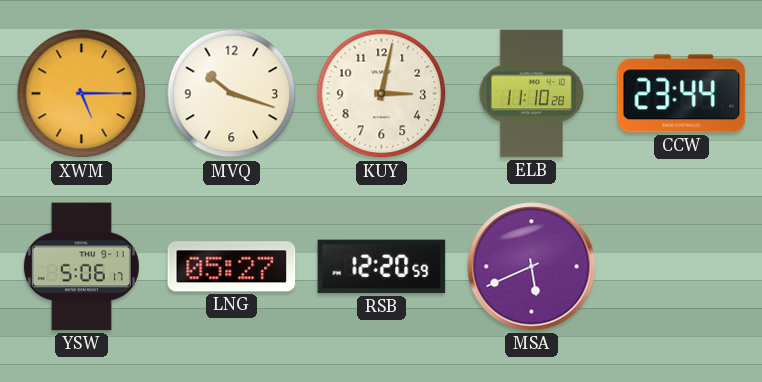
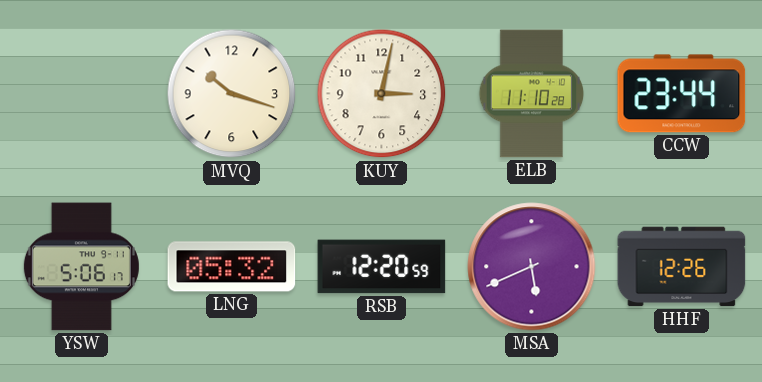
XWM: 5:15 -> none
LNG: 05:27 -> 05:32
HHF: none -> 12:26
